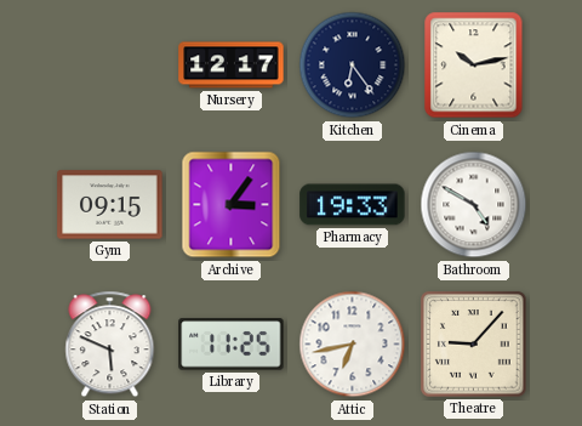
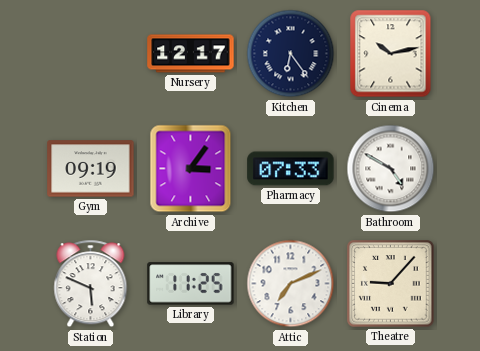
Gym: 09:15 -> 09:19
Pharmacy: 19:33 -> 07:33
Attic: 6:43 -> 7:11
